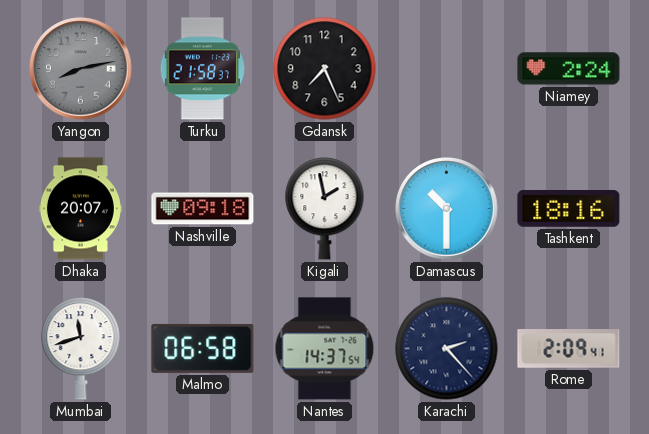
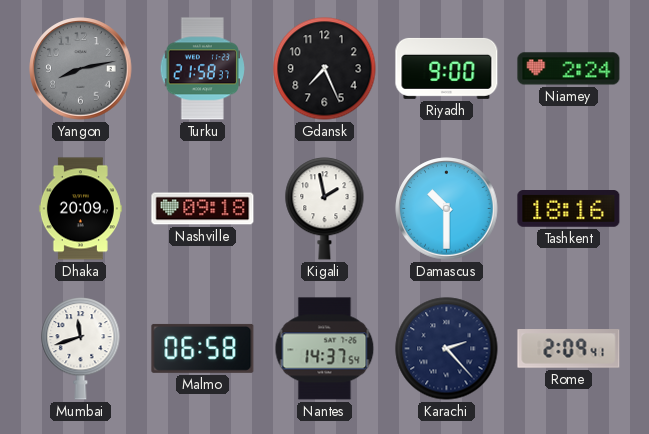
Riyadh: none -> 9:00
Dhaka: 20:07 -> 20:09
